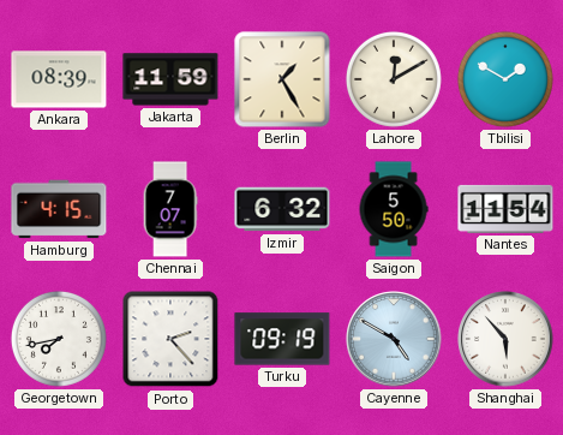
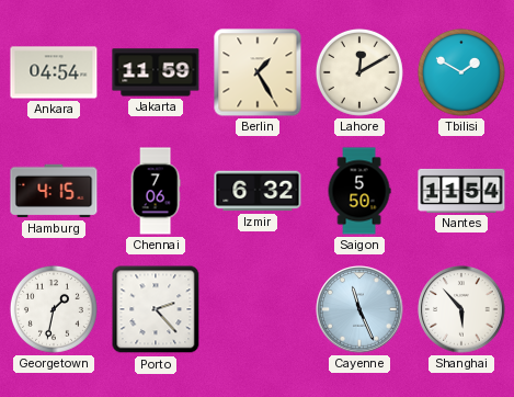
Ankara: 08:39 -> 04:54
Chennai: 7:07 -> 7:06
Georgetown: 7:43 -> 1:32
Turku: 09:19 -> none
Cayenne: 4:50 -> 11:26
